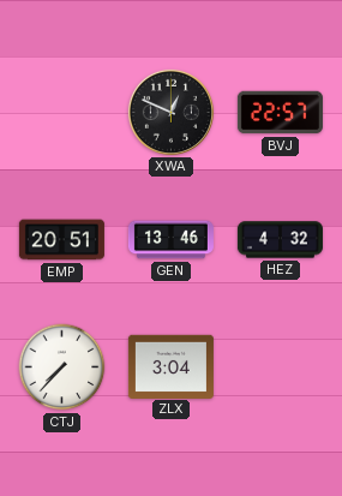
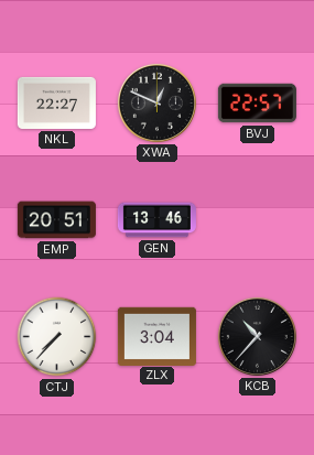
NKL: none -> 22:27
HEZ: 4:32 -> none
KCB: none -> 10:37
